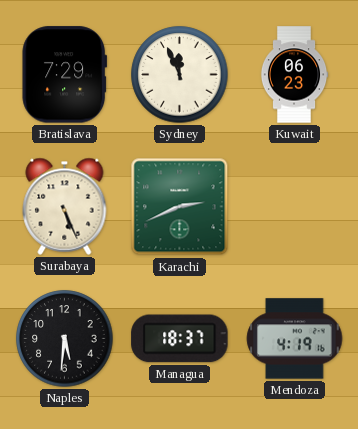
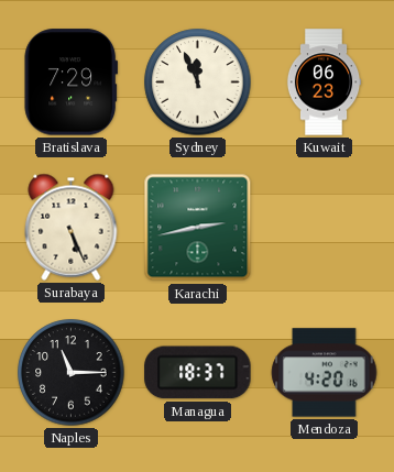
Karachi: 2:41 -> 2:43
Naples: 5:31 -> 11:15
Mendoza: 4:19 -> 4:20
